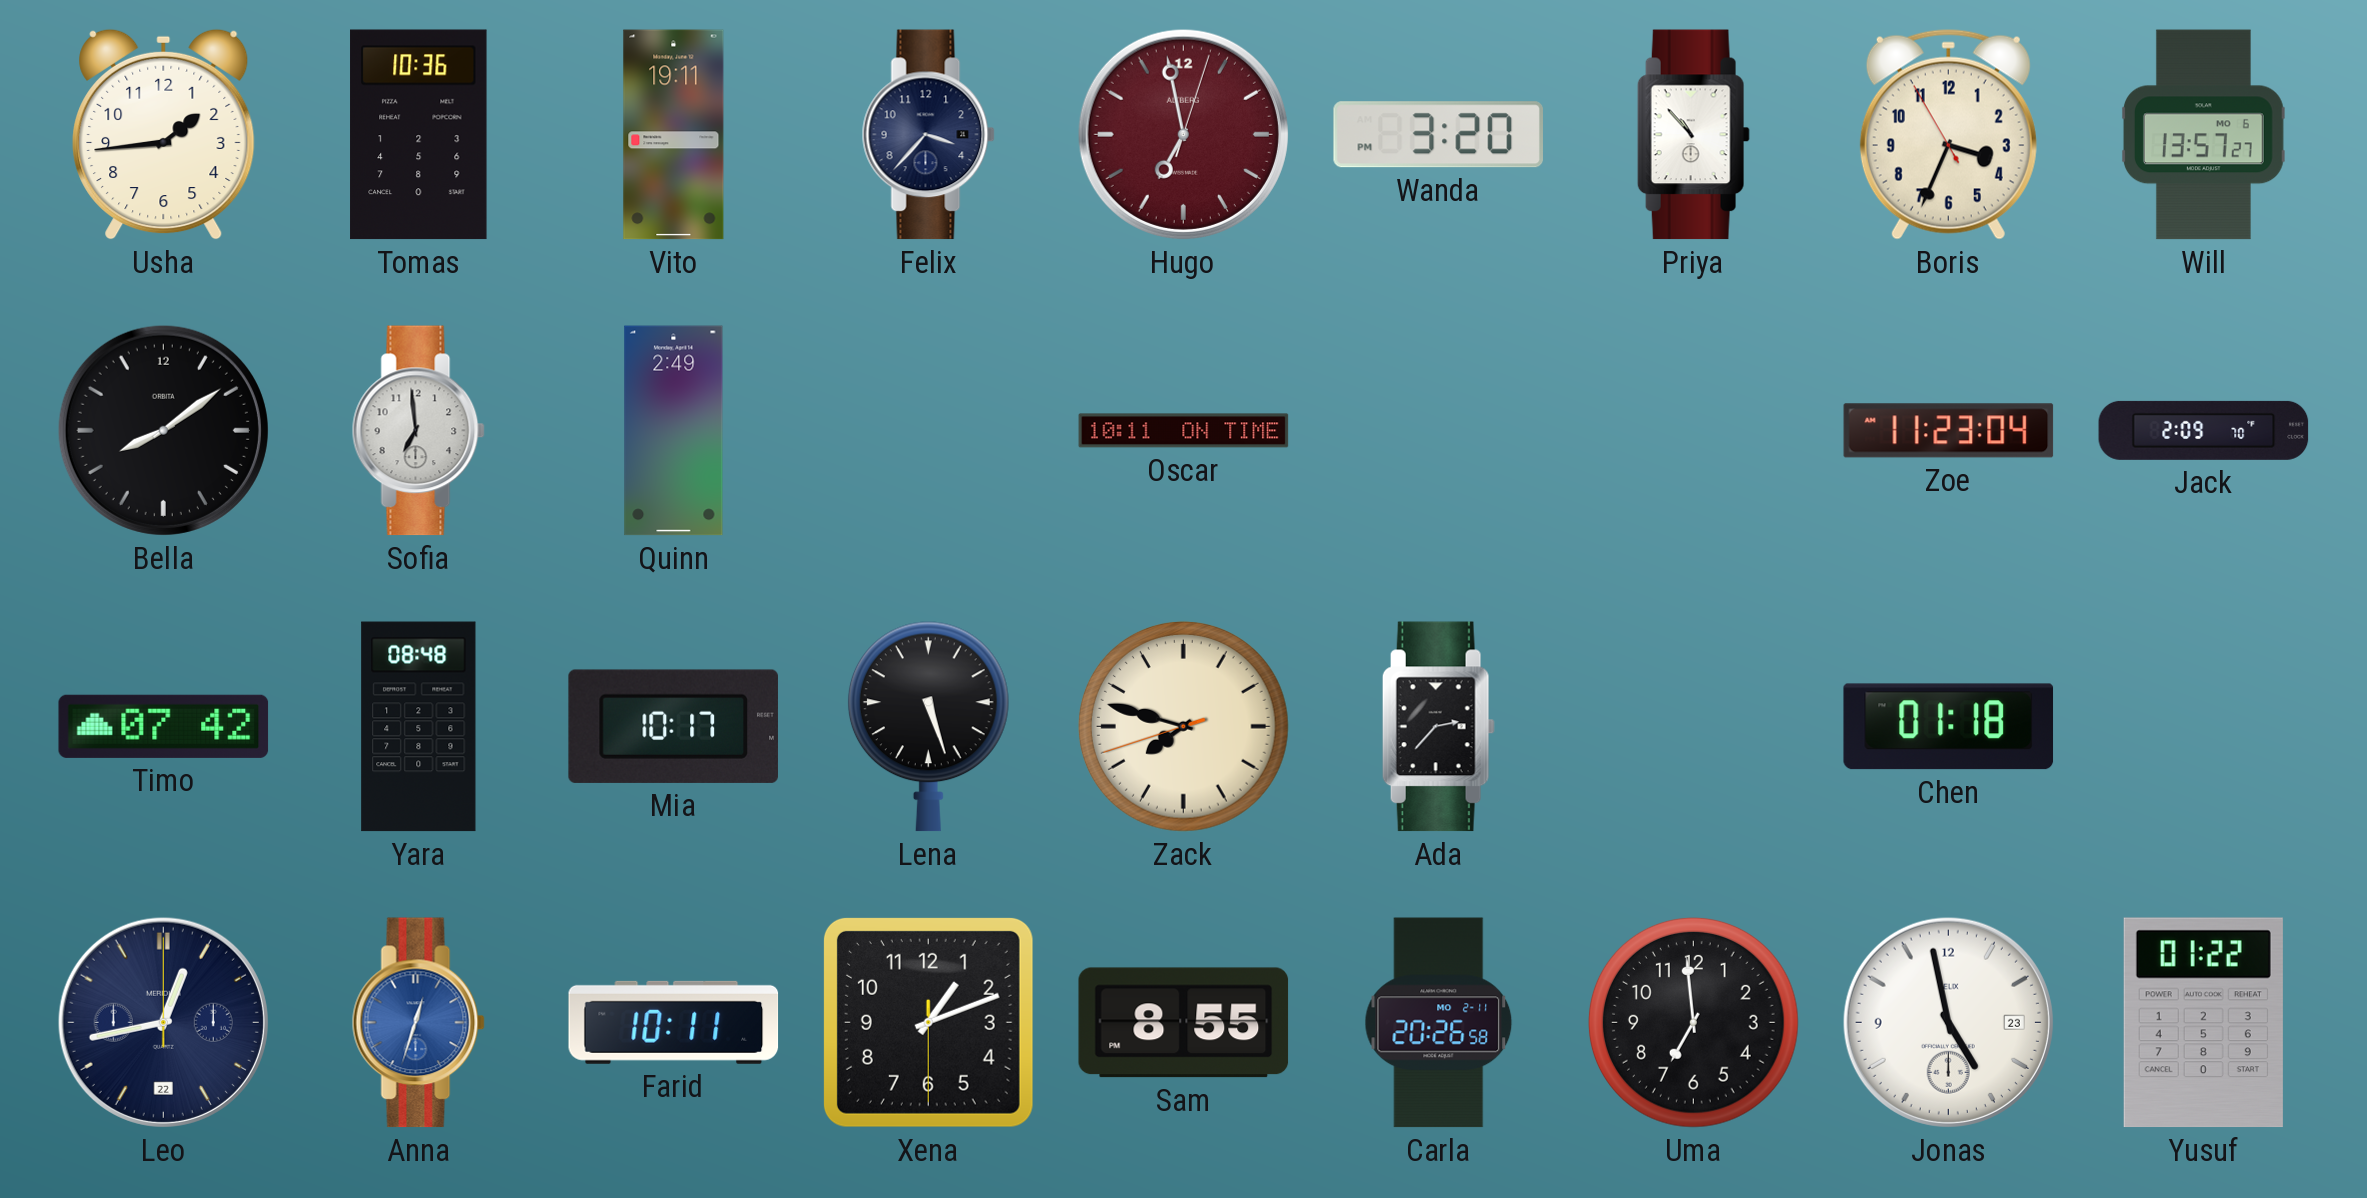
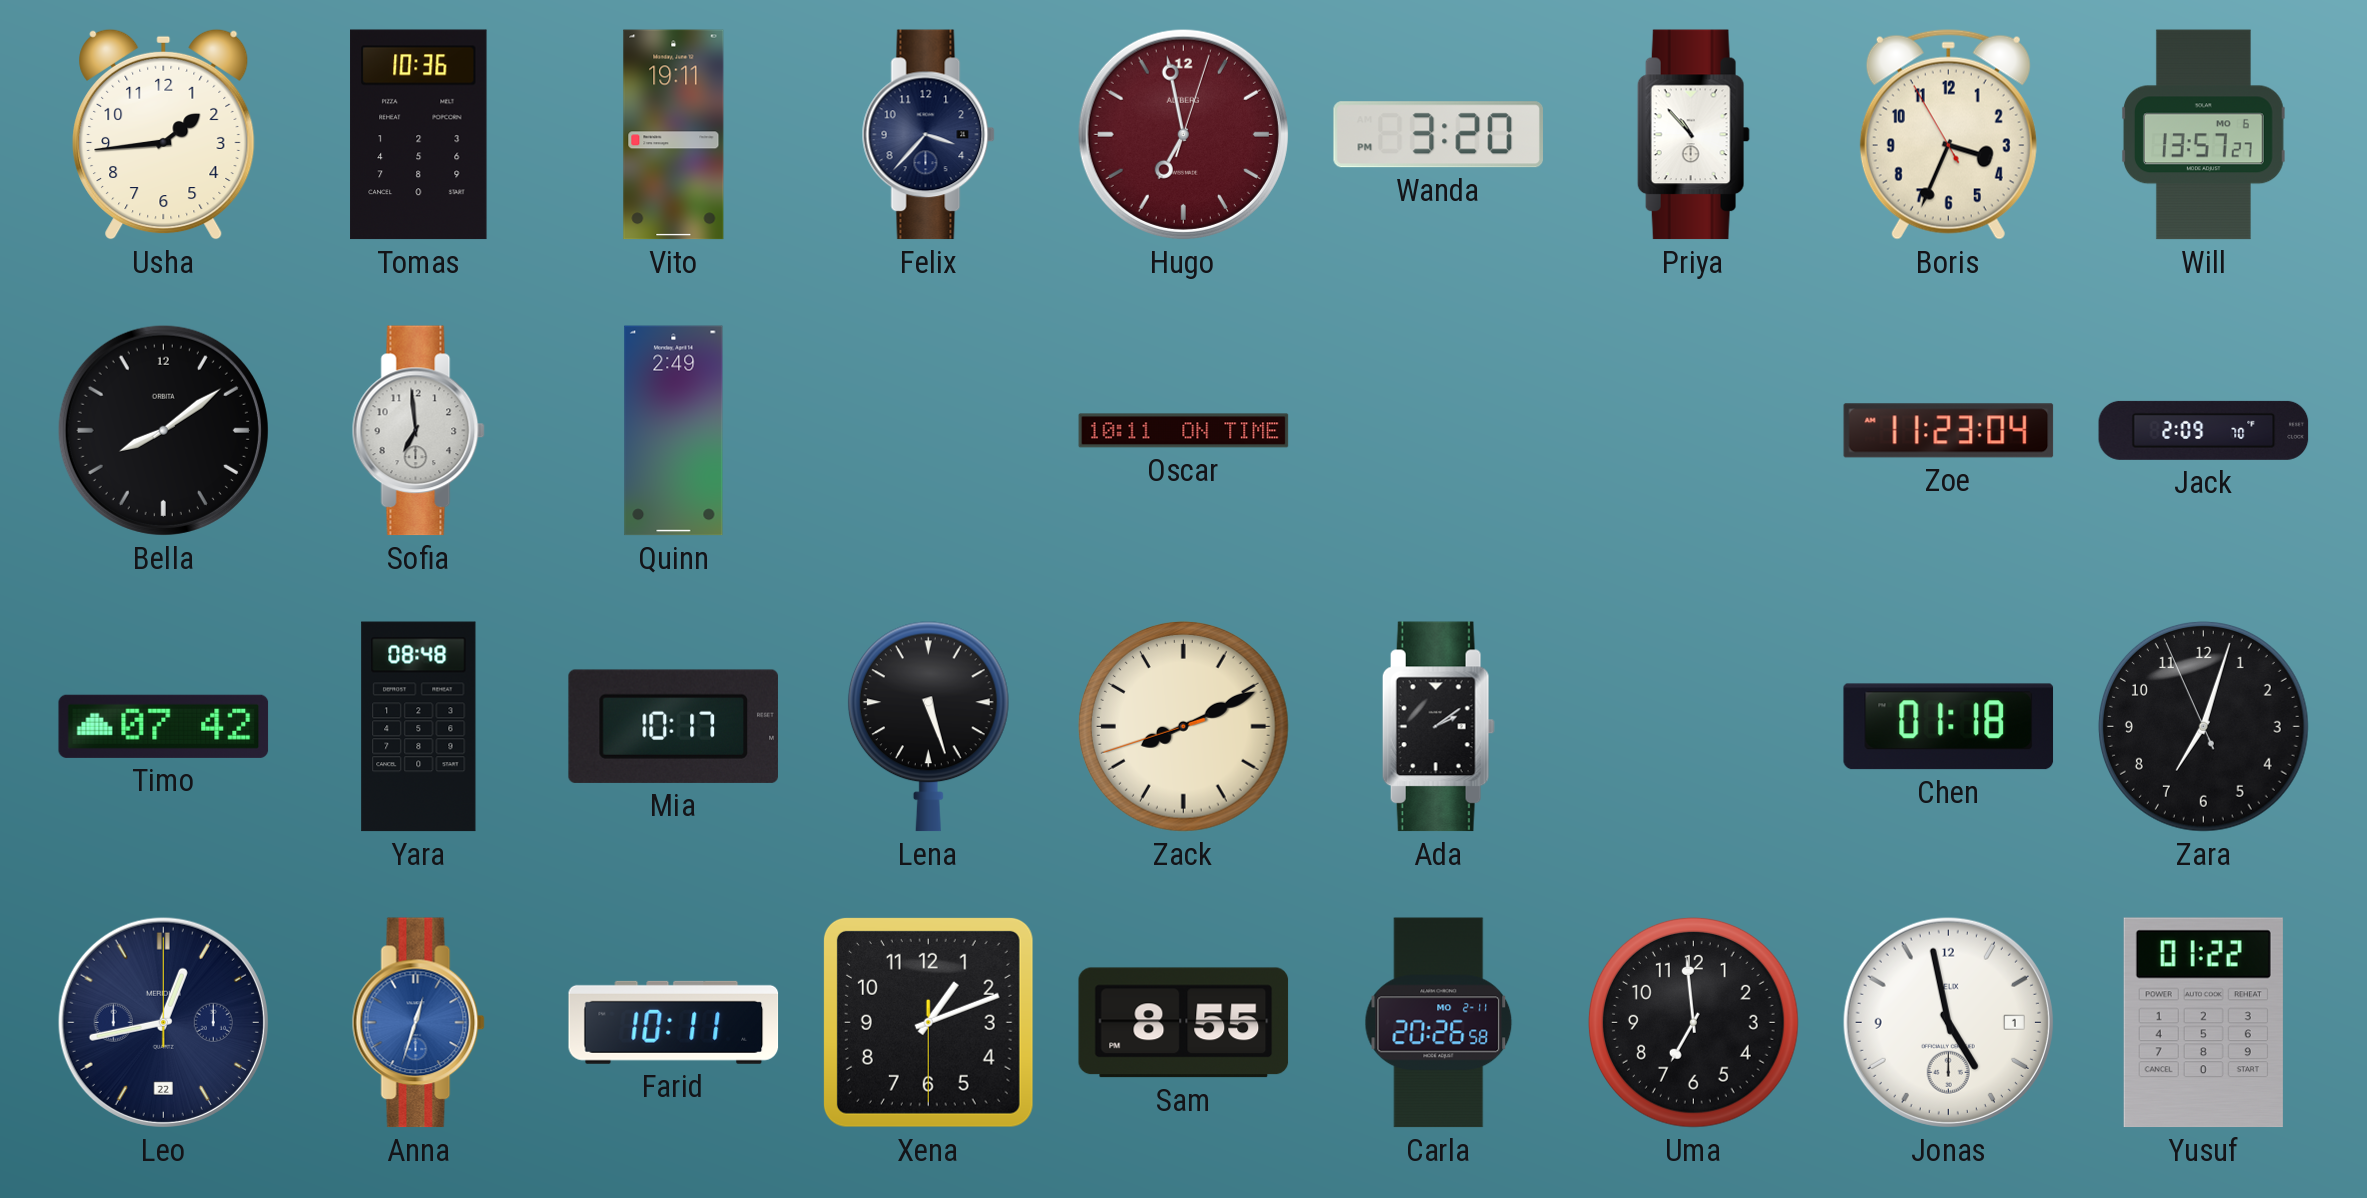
Zack: 7:47 -> 8:10
Ada: 2:37 -> 2:09
Zara: none -> 7:02
Jonas date: 23 -> 1
